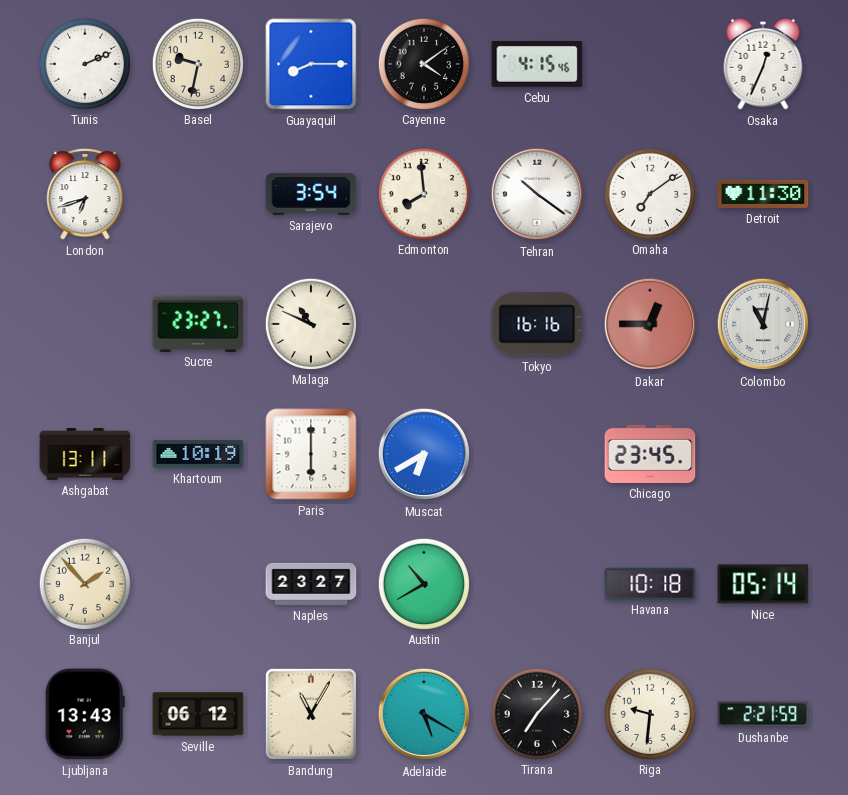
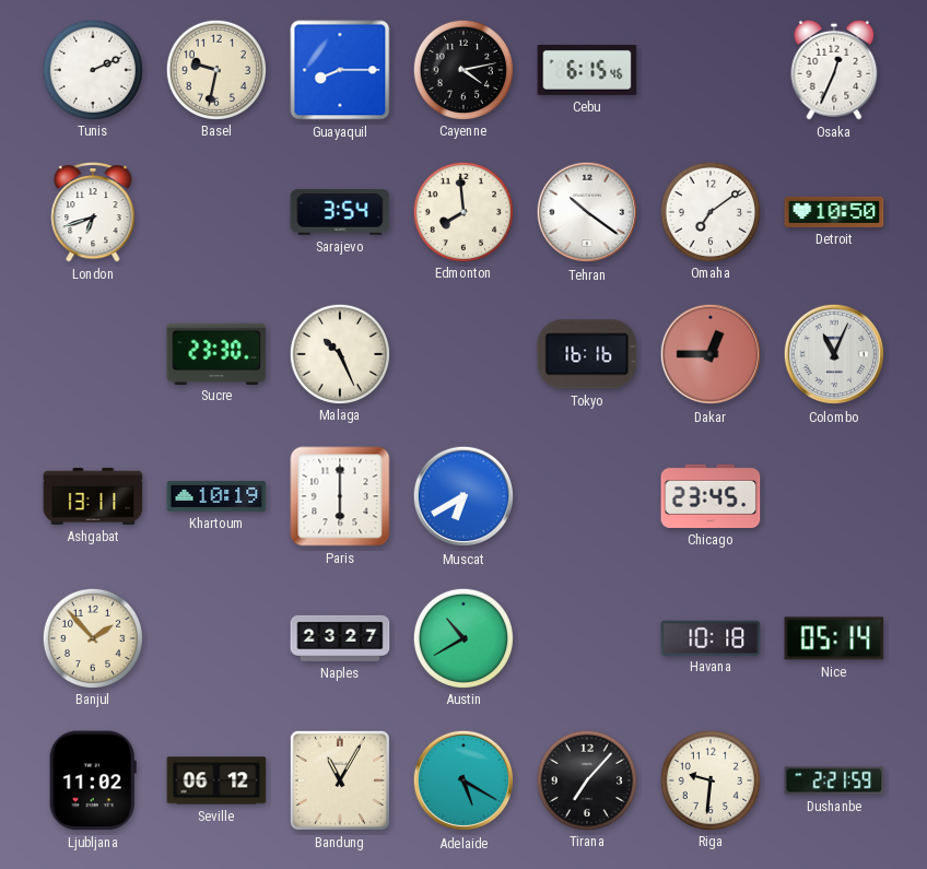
Cayenne: 4:09 -> 4:13
Cebu: 4:15 -> 6:15
Detroit: 11:30 -> 10:50
Sucre: 23:27 -> 23:30
Malaga: 10:49 -> 10:26
Colombo: 11:02 -> 11:04
Ljubljana: 13:43 -> 11:02
